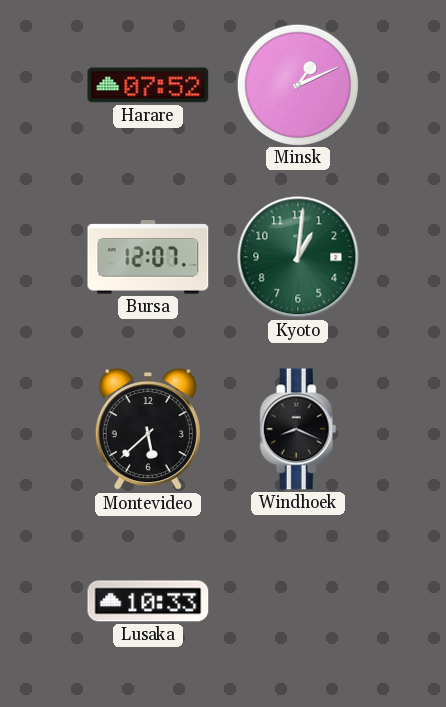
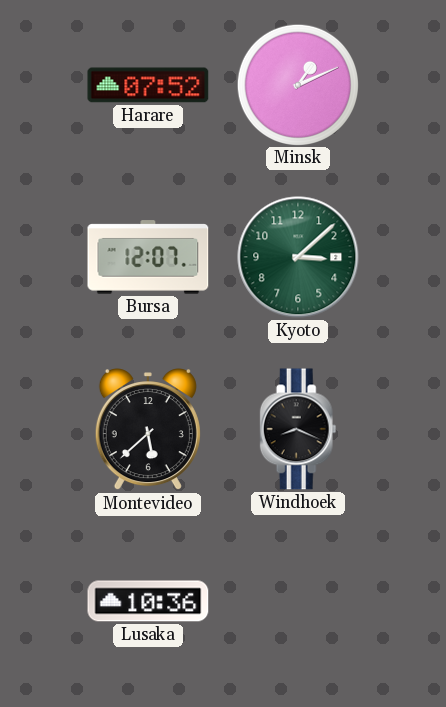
Kyoto: 1:01 -> 3:08
Lusaka: 10:33 -> 10:36
